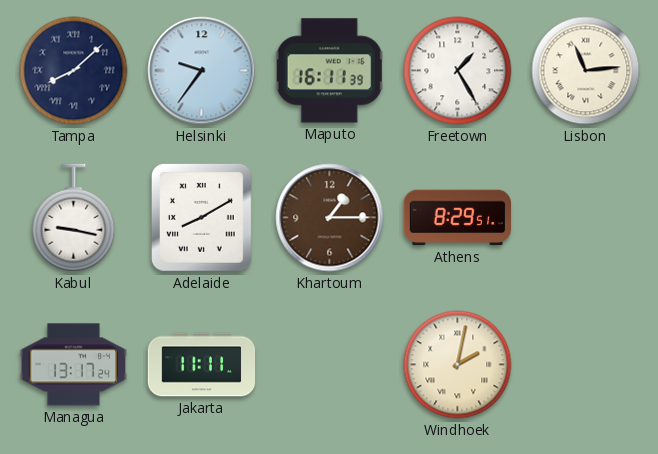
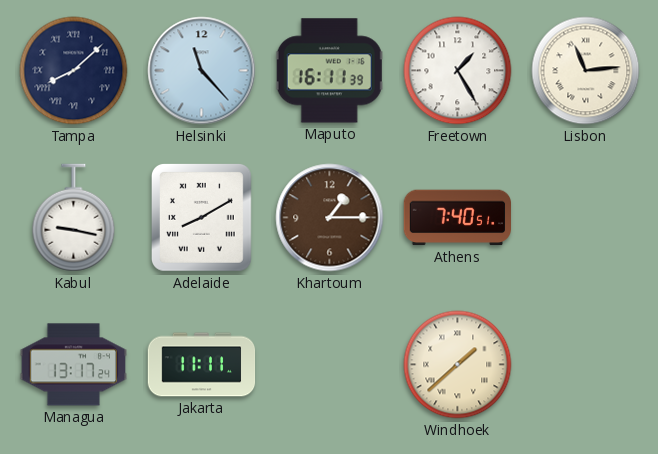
Helsinki: 9:36 -> 11:23
Athens: 8:29 -> 7:40
Windhoek: 2:02 -> 1:38
